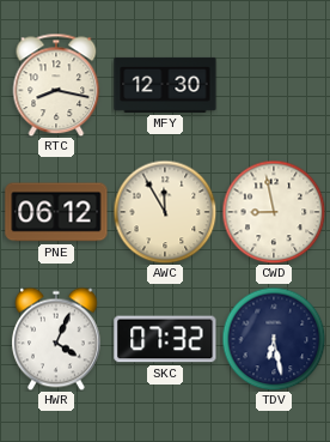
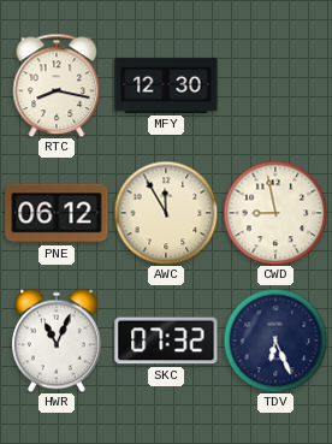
HWR: 4:04 -> 11:04
TDV: 6:28 -> 6:26
